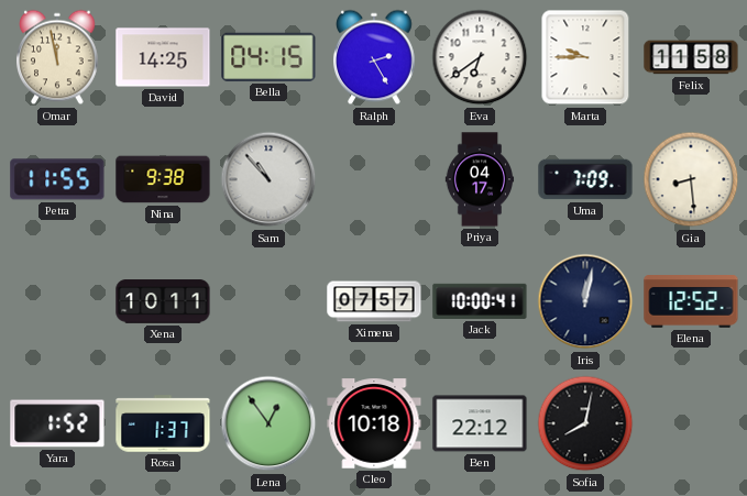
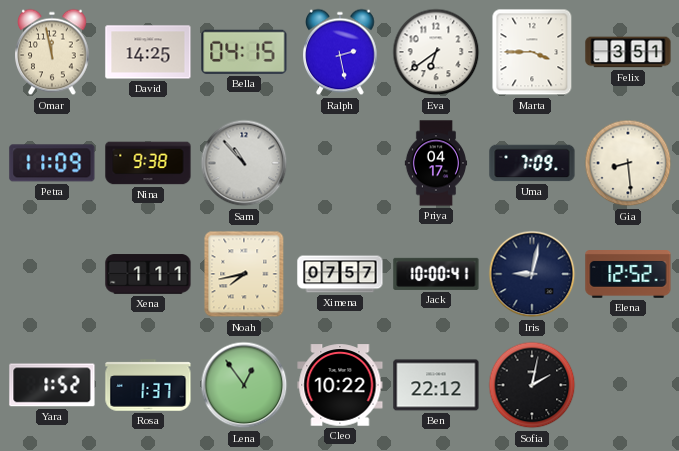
Ralph: 2:25 -> 2:28
Marta: 9:45 -> 3:45
Felix: 11:58 -> 3:51
Petra: 11:55 -> 11:09
Xena: 10:11 -> 1:11
Noah: none -> 7:43
Iris: 12:02 -> 9:02
Cleo: 10:18 -> 10:22
Sofia: 8:02 -> 2:02
